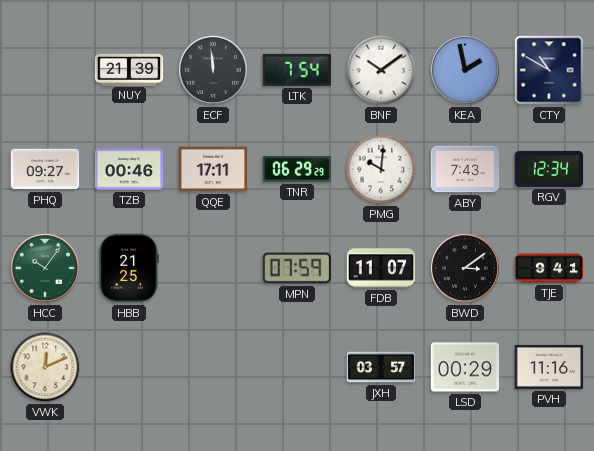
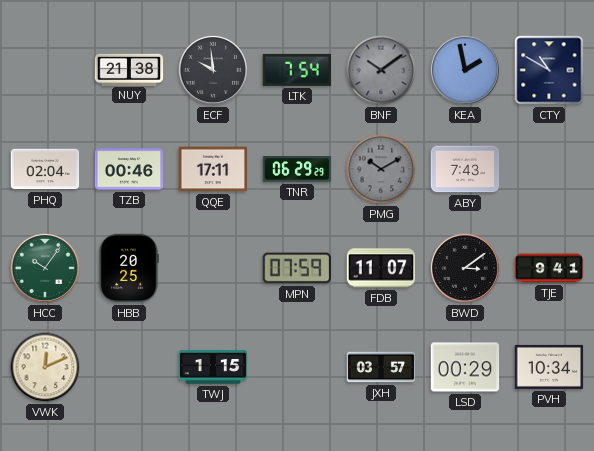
NUY: 21:39 -> 21:38
ECF: 11:59 -> 9:59
BNF dial: white -> grey
PHQ: 09:27 -> 02:04
PMG: 10:01 -> 10:10
PMG dial: white -> grey
RGV: 12:34 -> none
HBB: 21:25 -> 20:25
TWJ: none -> 1:15
PVH: 11:16 -> 10:34
